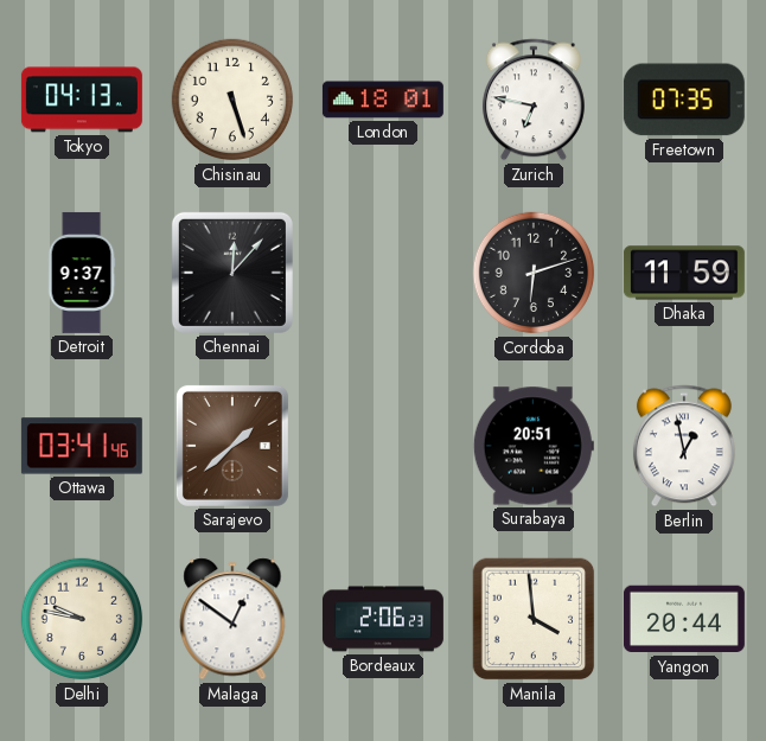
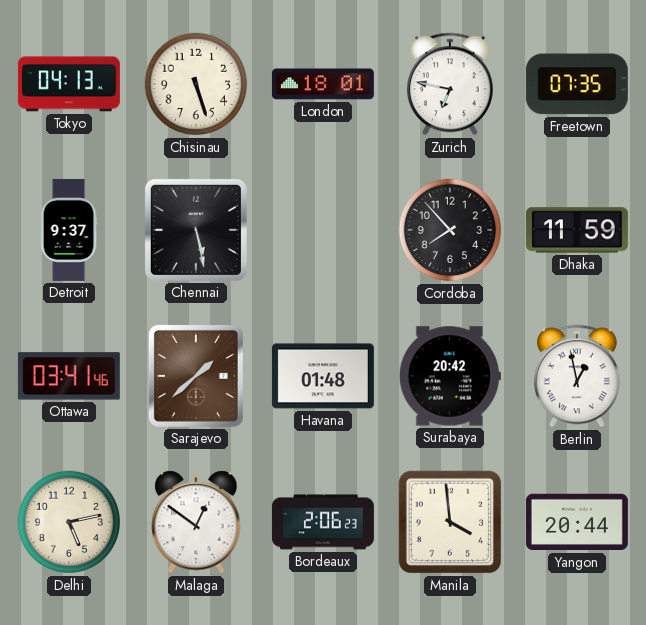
Chennai: 12:07 -> 5:28
Cordoba: 6:12 -> 7:53
Havana: none -> 01:48
Surabaya: 20:51 -> 20:42
Delhi: 9:47 -> 5:13
